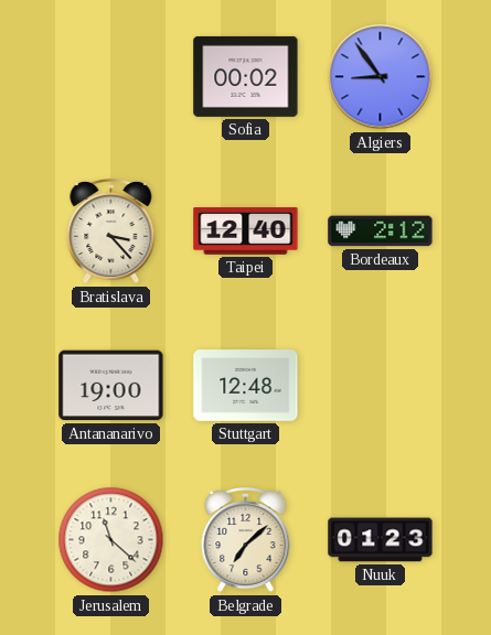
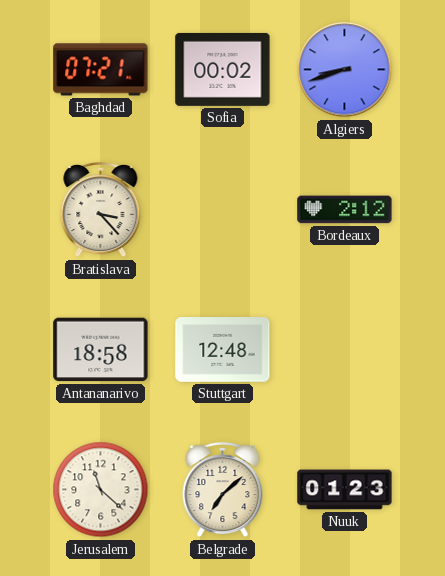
Baghdad: none -> 07:21
Algiers: 8:54 -> 8:42
Taipei: 12:40 -> none
Antananarivo: 19:00 -> 18:58
